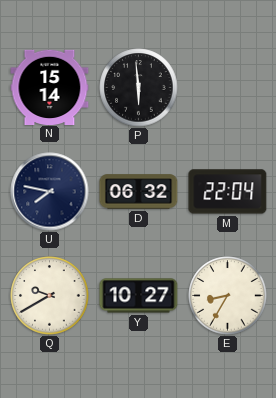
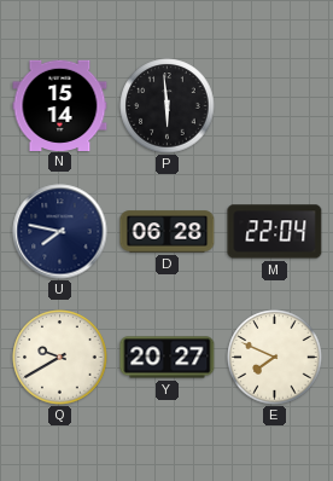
D: 06:32 -> 06:28
Y: 10:27 -> 20:27
E: 8:35 -> 7:49
